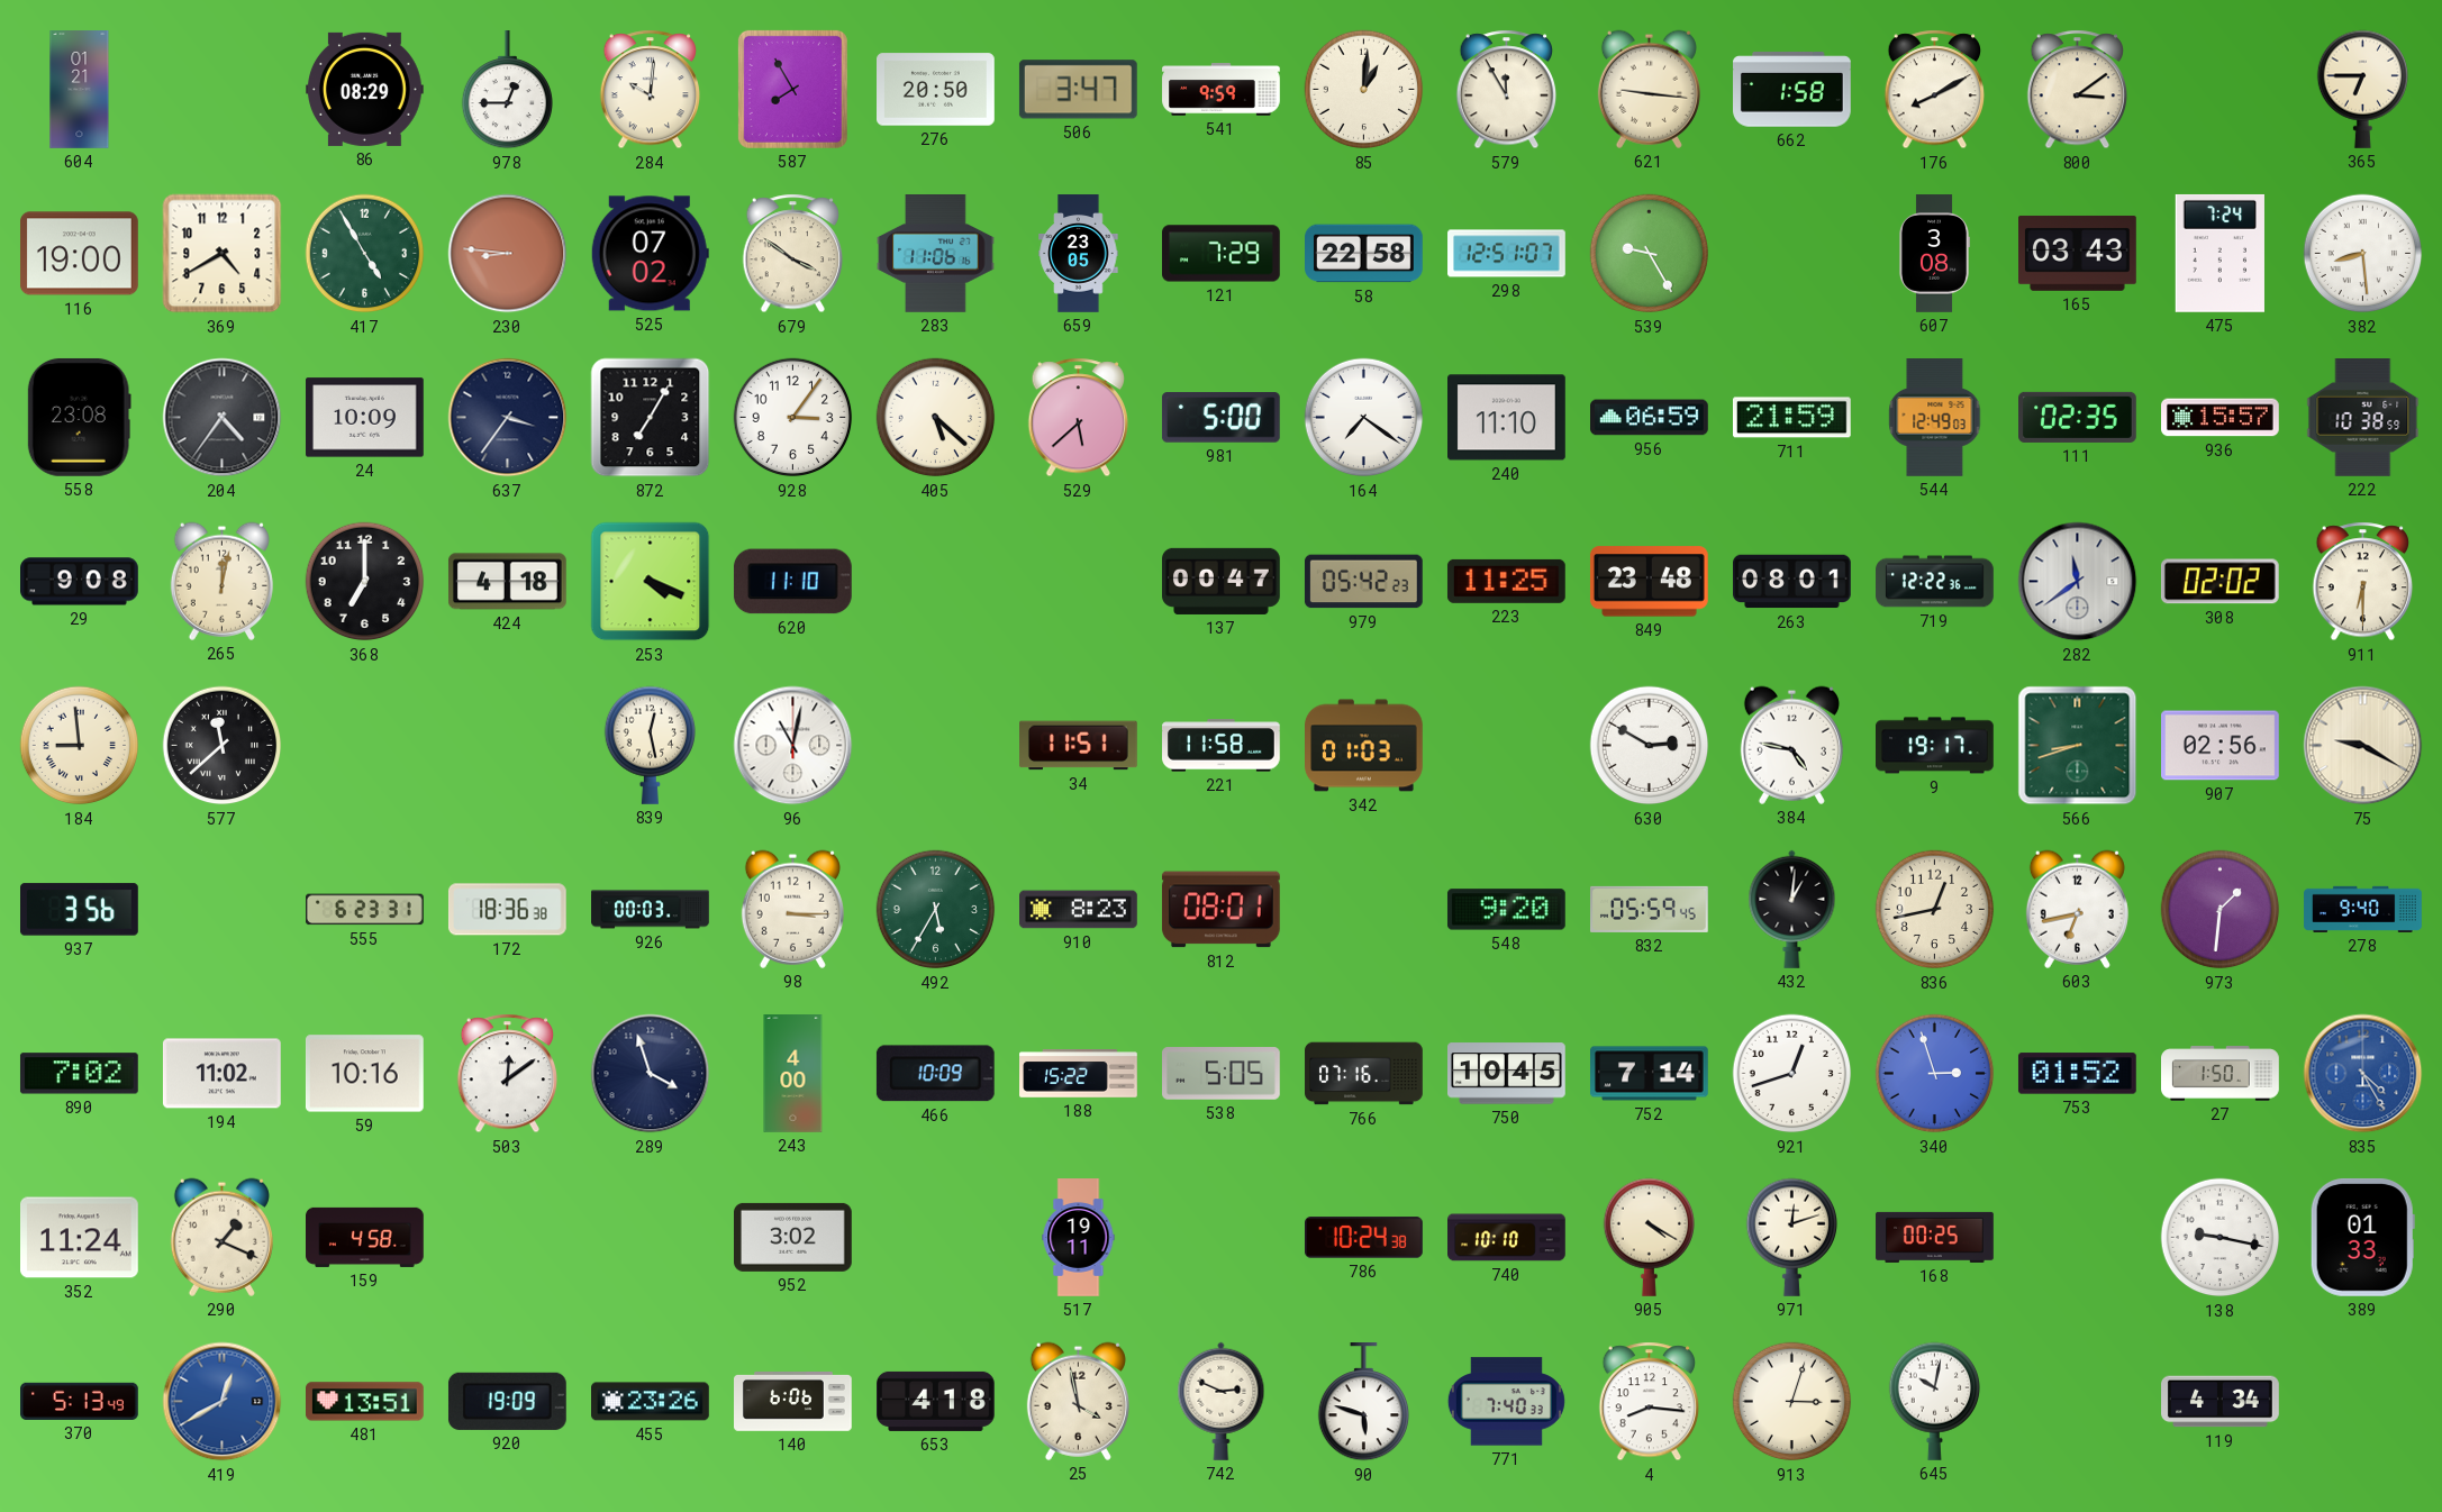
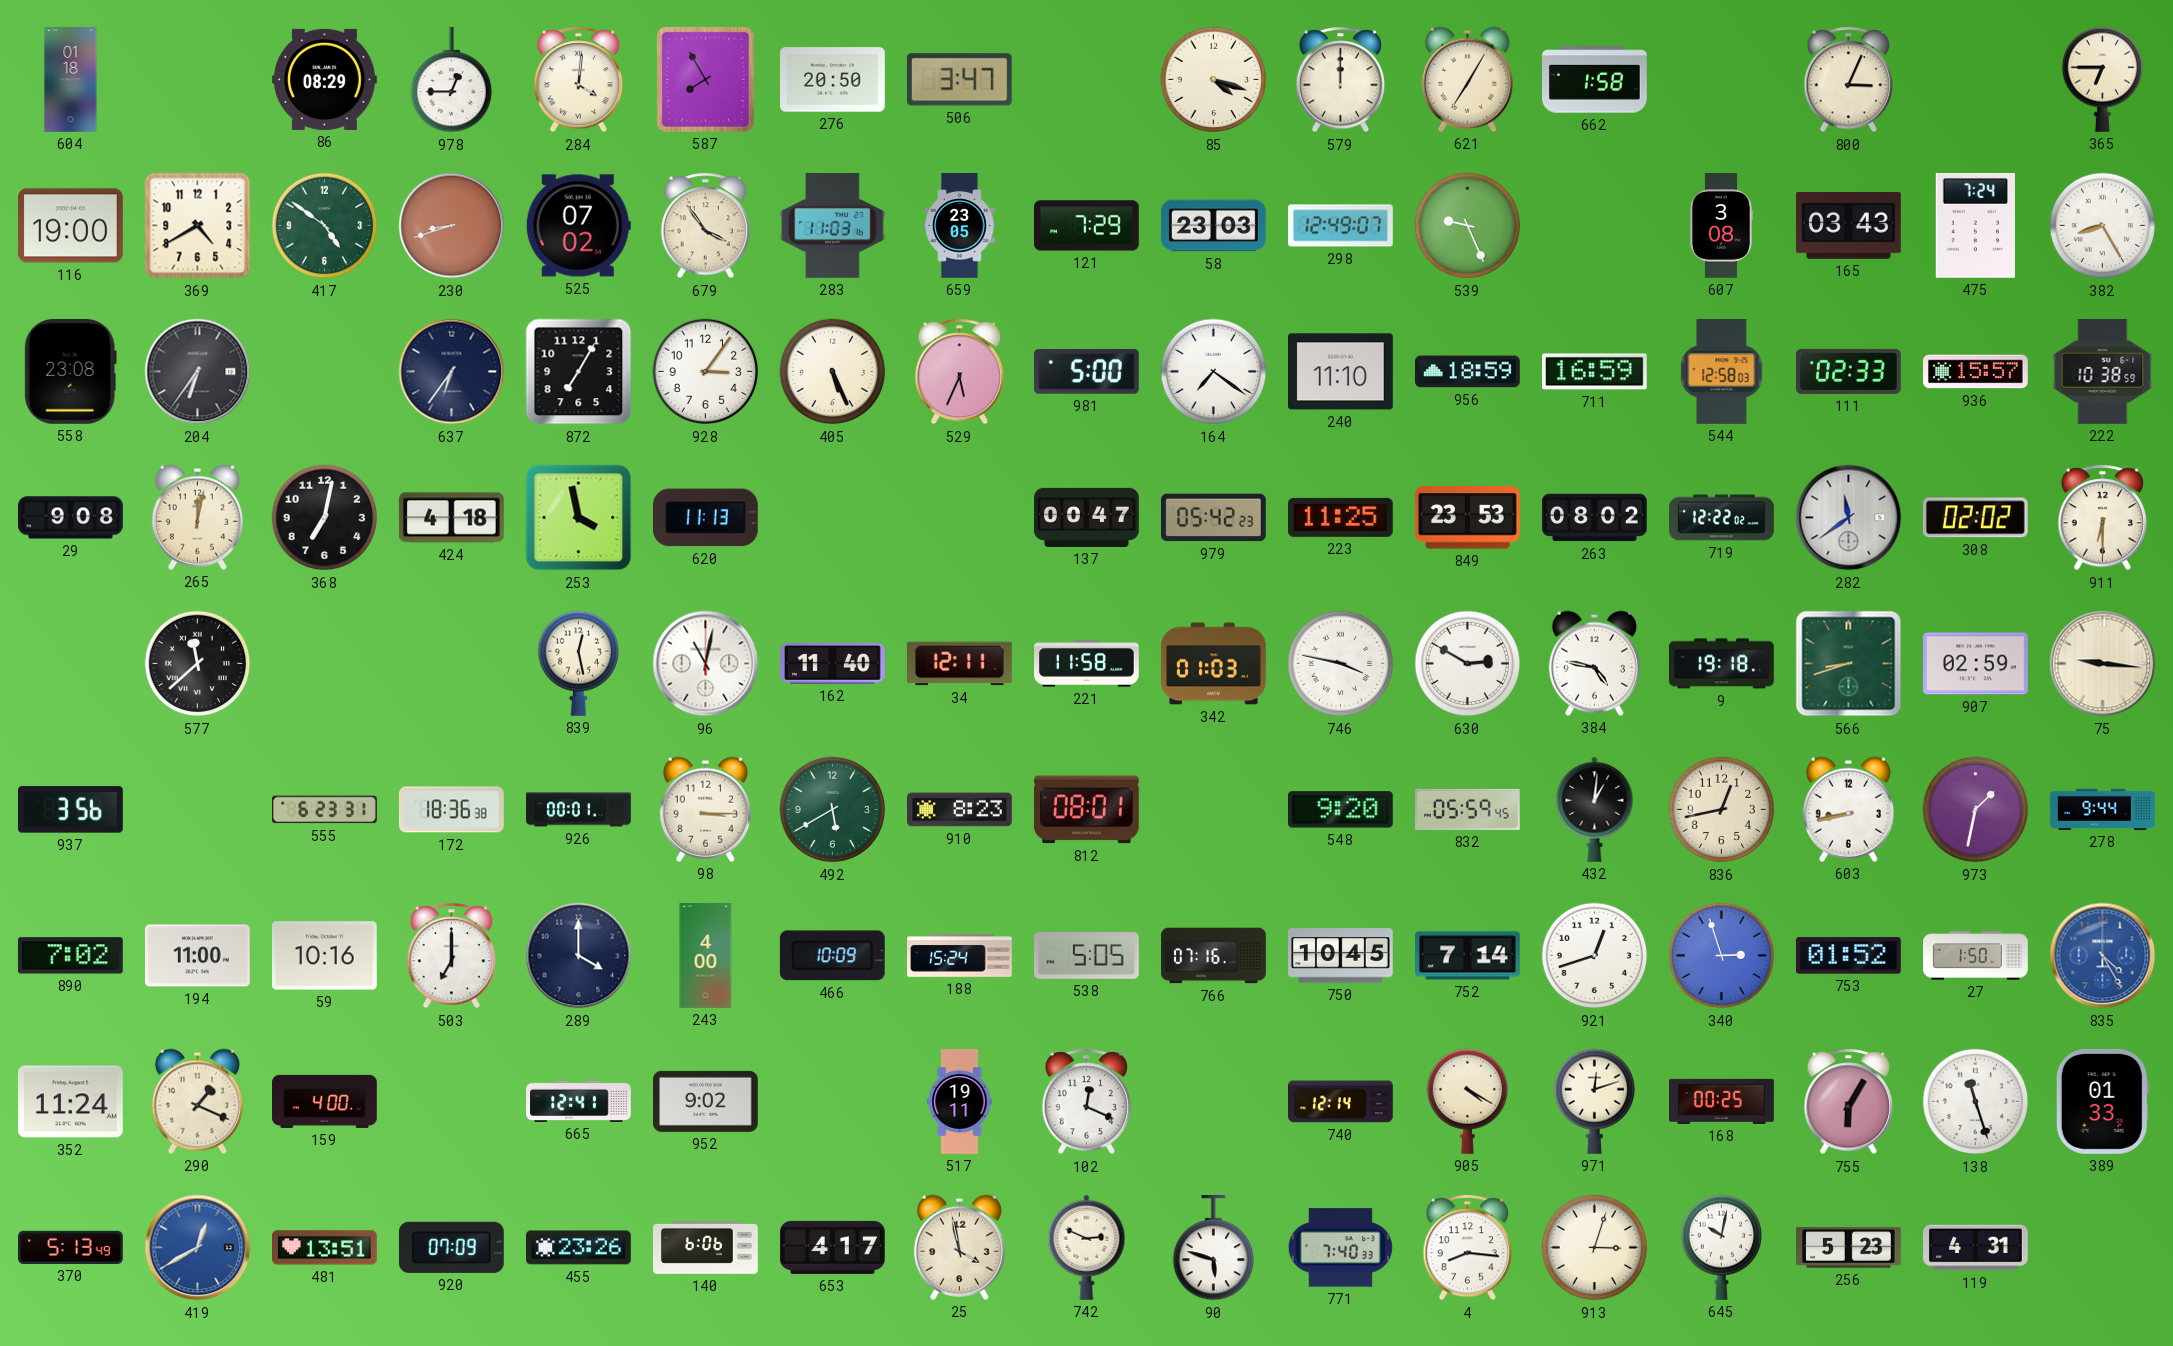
604: 01:21 -> 01:18
284: 10:01 -> 4:01
541: 9:59 -> none
85: 1:01 -> 4:18
579: 11:55 -> 12:00
621: 9:16 -> 7:05
176: 8:10 -> none
800: 3:09 -> 3:04
417: 4:55 -> 4:51
230: 8:46 -> 8:42
679: 3:51 -> 3:54
283: 11:06 -> 11:03
58: 22:58 -> 23:03
298: 12:51 -> 12:49
539: 9:25 -> 9:26
382: 8:29 -> 8:25
204: 4:36 -> 6:36
24: 10:09 -> none
637: 3:36 -> 6:36
405: 5:22 -> 5:26
529: 5:38 -> 5:34
956: 06:59 -> 18:59
711: 21:59 -> 16:59
544: 12:49 -> 12:58
111: 02:35 -> 02:33
368: 7:00 -> 7:02
253: 4:19 -> 3:58
620: 11:10 -> 11:13
849: 23:48 -> 23:53
263: 08:01 -> 08:02
719: 12:22:36 -> 12:22:02
184: 8:59 -> none
162: none -> 11:40
34: 11:51 -> 12:11
746: none -> 3:47
9: 19:17 -> 19:18
907: 02:56 -> 02:59
75: 9:20 -> 9:16
926: 00:03 -> 00:01
492: 5:35 -> 5:40
603: 6:43 -> 8:43
973: 1:31 -> 1:32
278: 9:40 -> 9:44
194: 11:02 -> 11:00
503: 12:09 -> 7:00
289: 3:57 -> 4:00
188: 15:22 -> 15:24
159: 4:58 -> 4:00
665: none -> 12:41
952: 3:02 -> 9:02
102: none -> 12:19
786: 10:24 -> none
740: 10:10 -> 12:14
755: none -> 6:05
138: 9:17 -> 11:27
920: 19:09 -> 07:09
653: 4:18 -> 4:17
256: none -> 5:23
119: 4:34 -> 4:31
